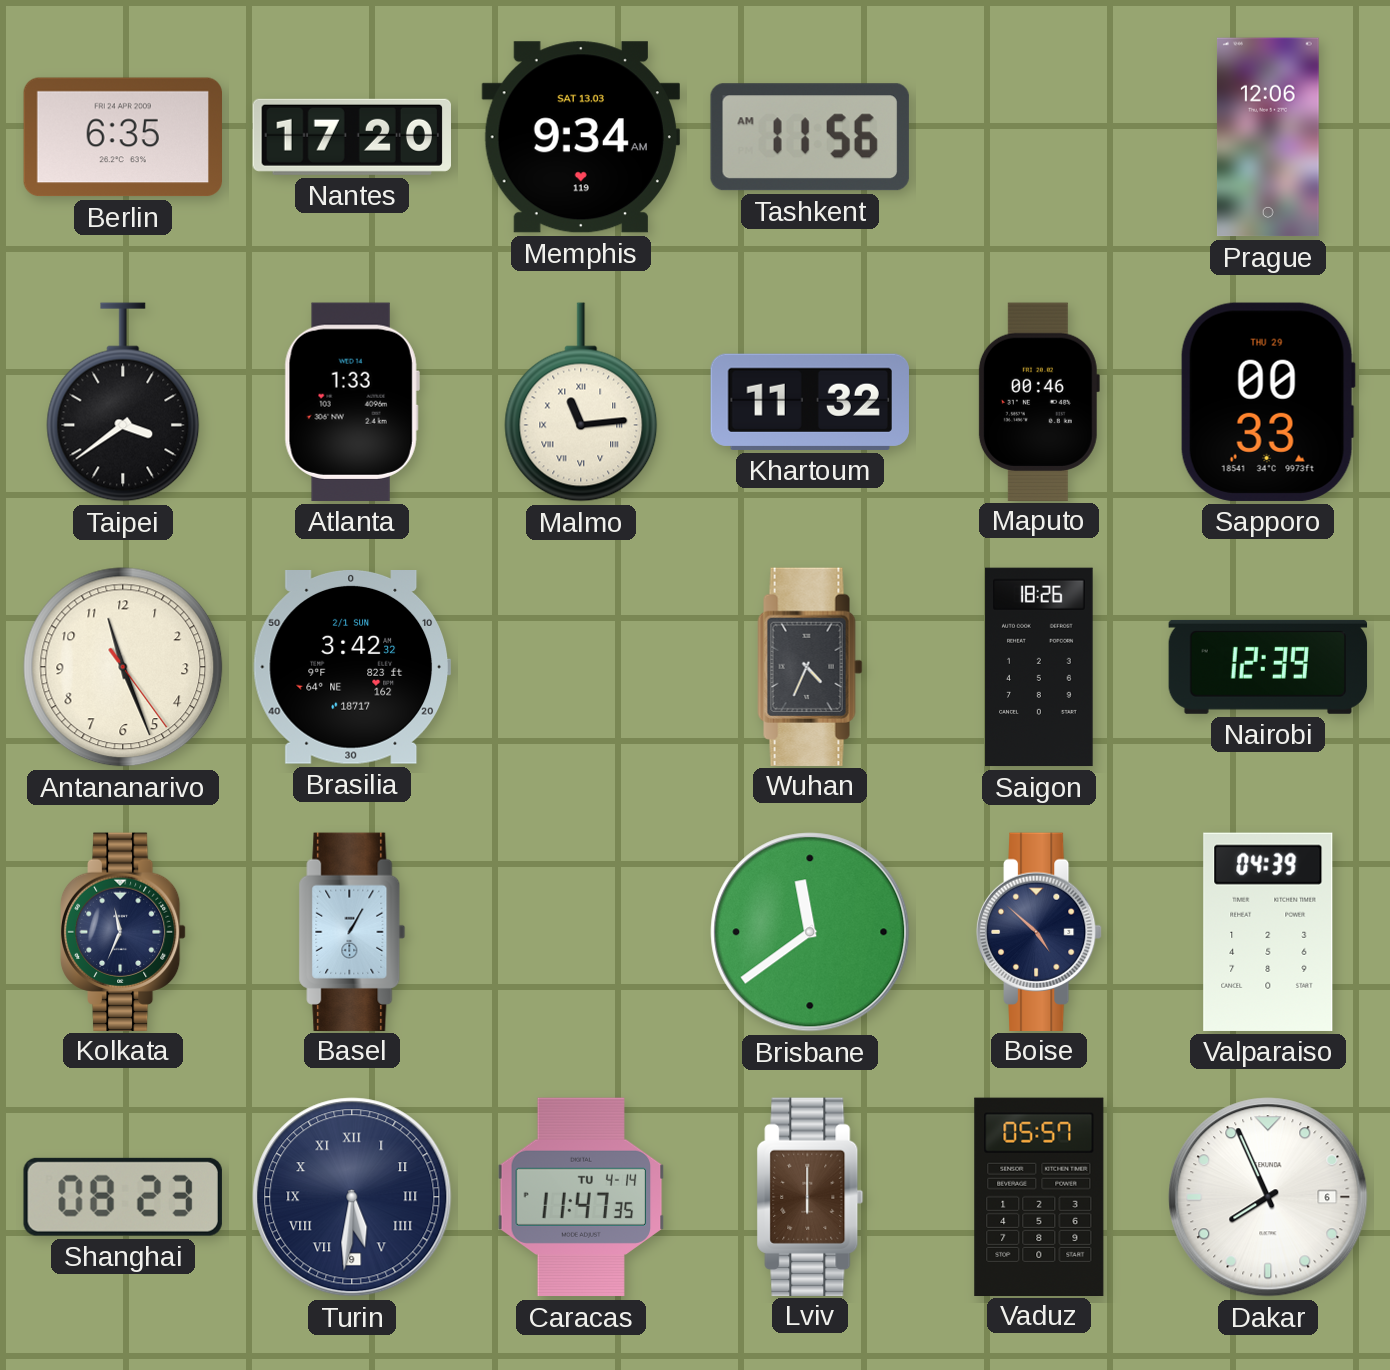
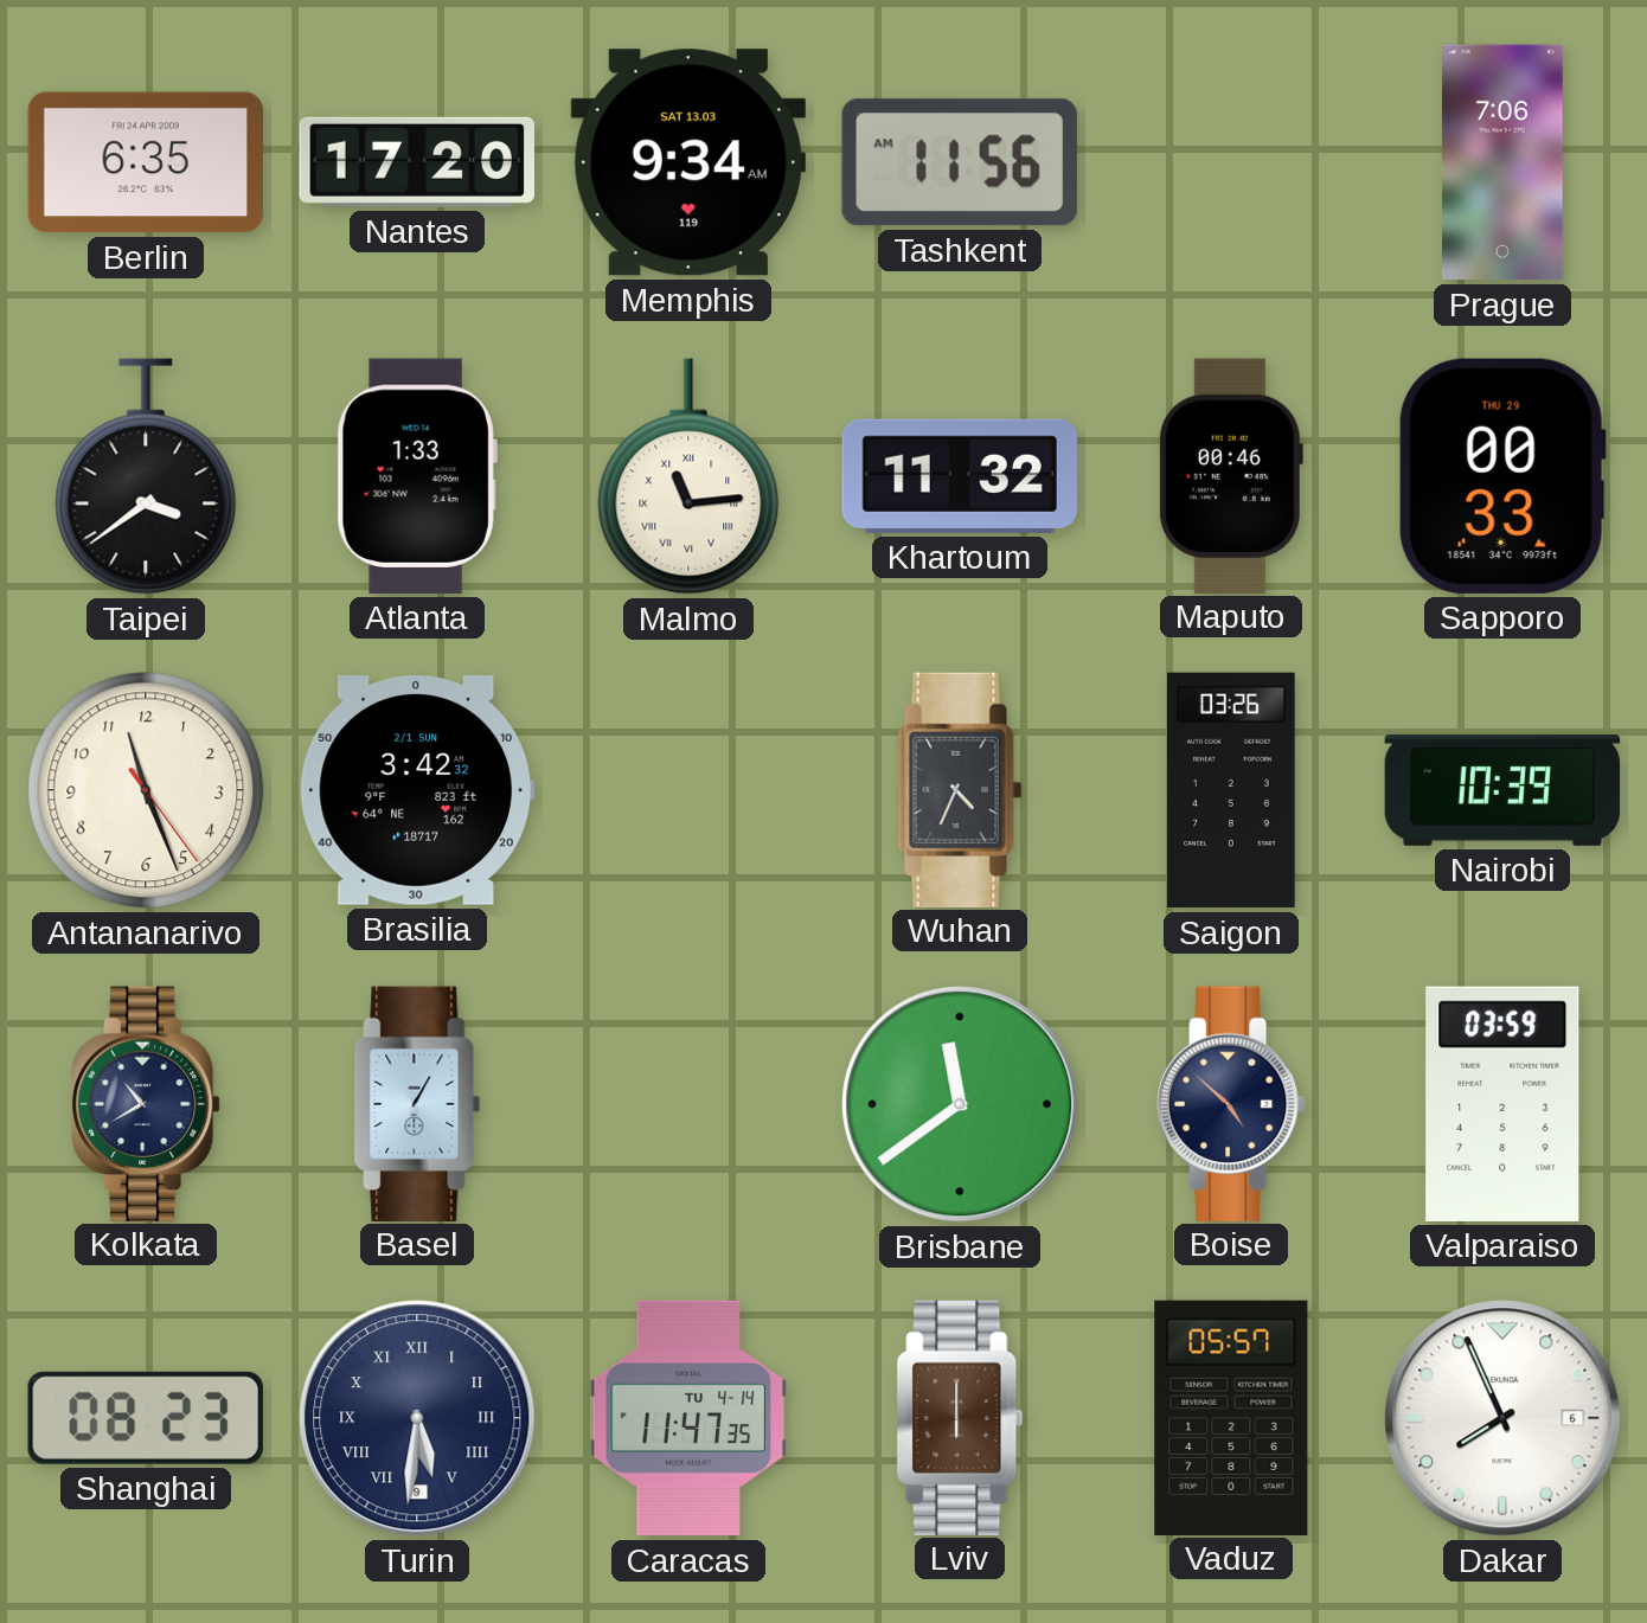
Prague: 12:06 -> 7:06
Saigon: 18:26 -> 03:26
Nairobi: 12:39 -> 10:39
Kolkata: 11:34 -> 10:40
Valparaiso: 04:39 -> 03:59
